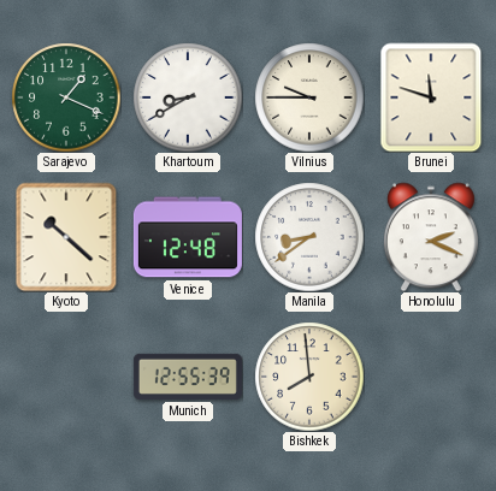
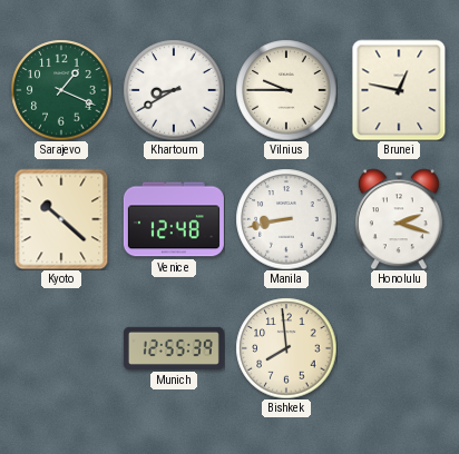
Brunei: 11:48 -> 12:47
Manila: 8:39 -> 8:43
Honolulu: 2:19 -> 2:18
